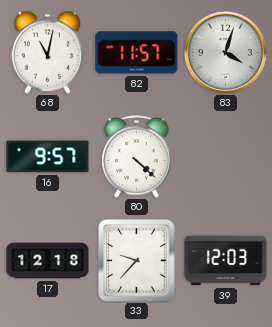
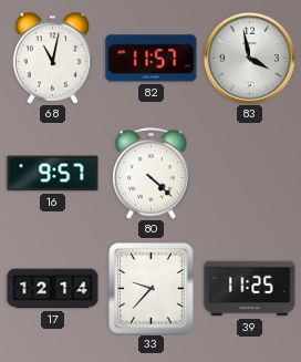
83: 4:03 -> 3:58
17: 12:18 -> 12:14
39: 12:03 -> 11:25
